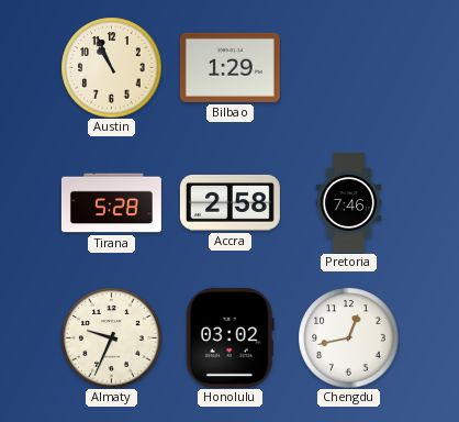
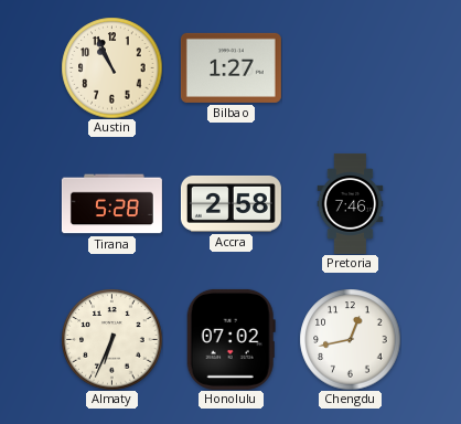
Bilbao: 1:29 -> 1:27
Almaty: 9:34 -> 6:34
Honolulu: 03:02 -> 07:02
